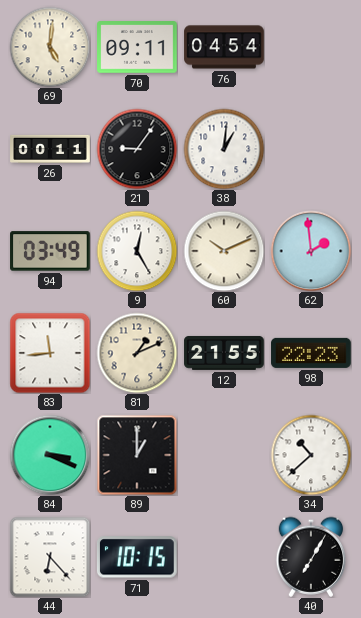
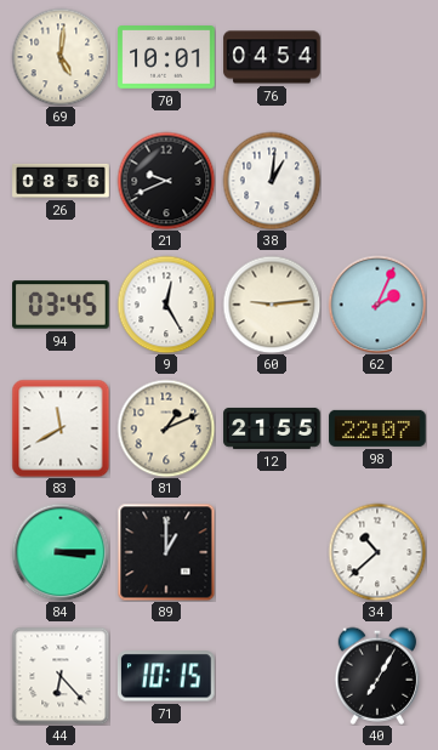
70: 09:11 -> 10:01
26: 00:11 -> 08:56
21: 9:06 -> 9:41
94: 03:49 -> 03:45
60: 10:11 -> 9:14
62: 1:59 -> 2:04
83: 11:44 -> 11:40
98: 22:23 -> 22:07
84: 3:19 -> 3:15
